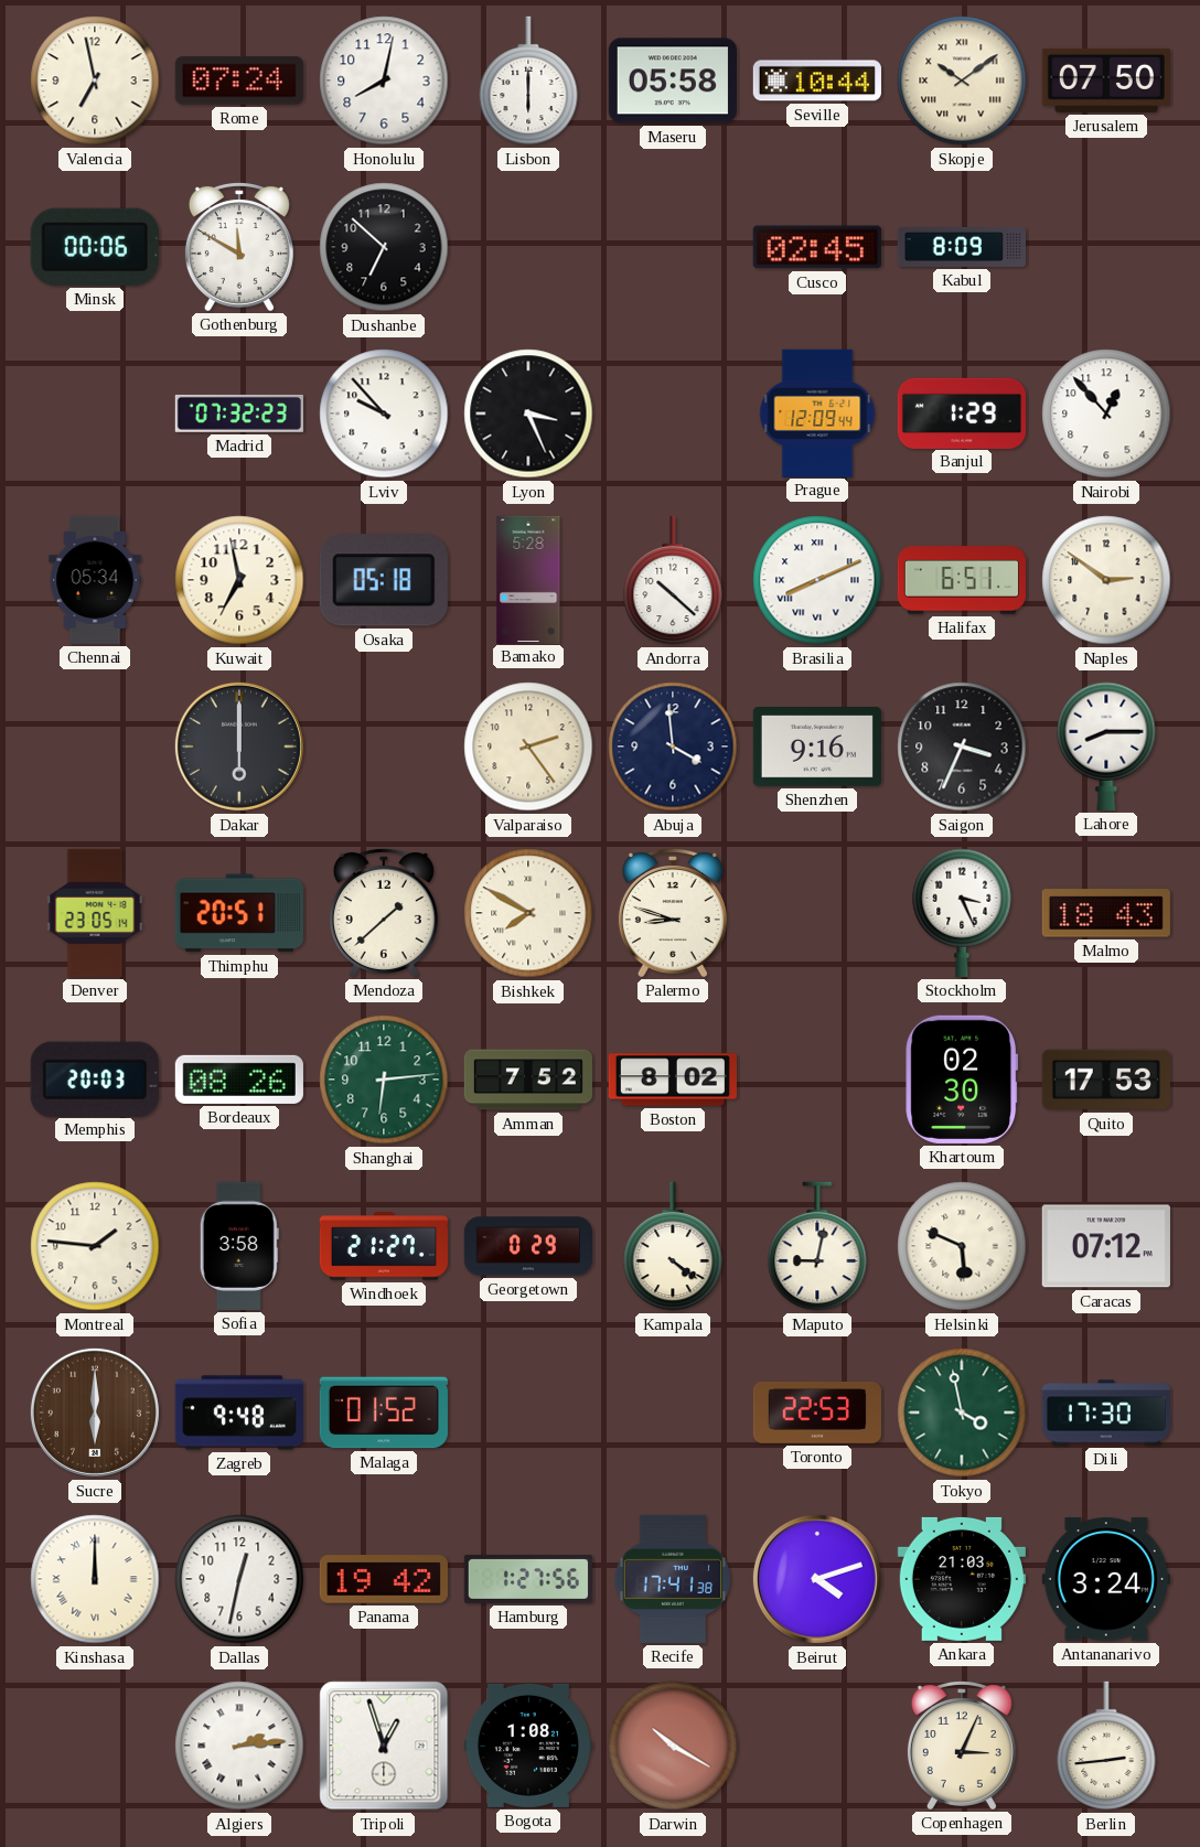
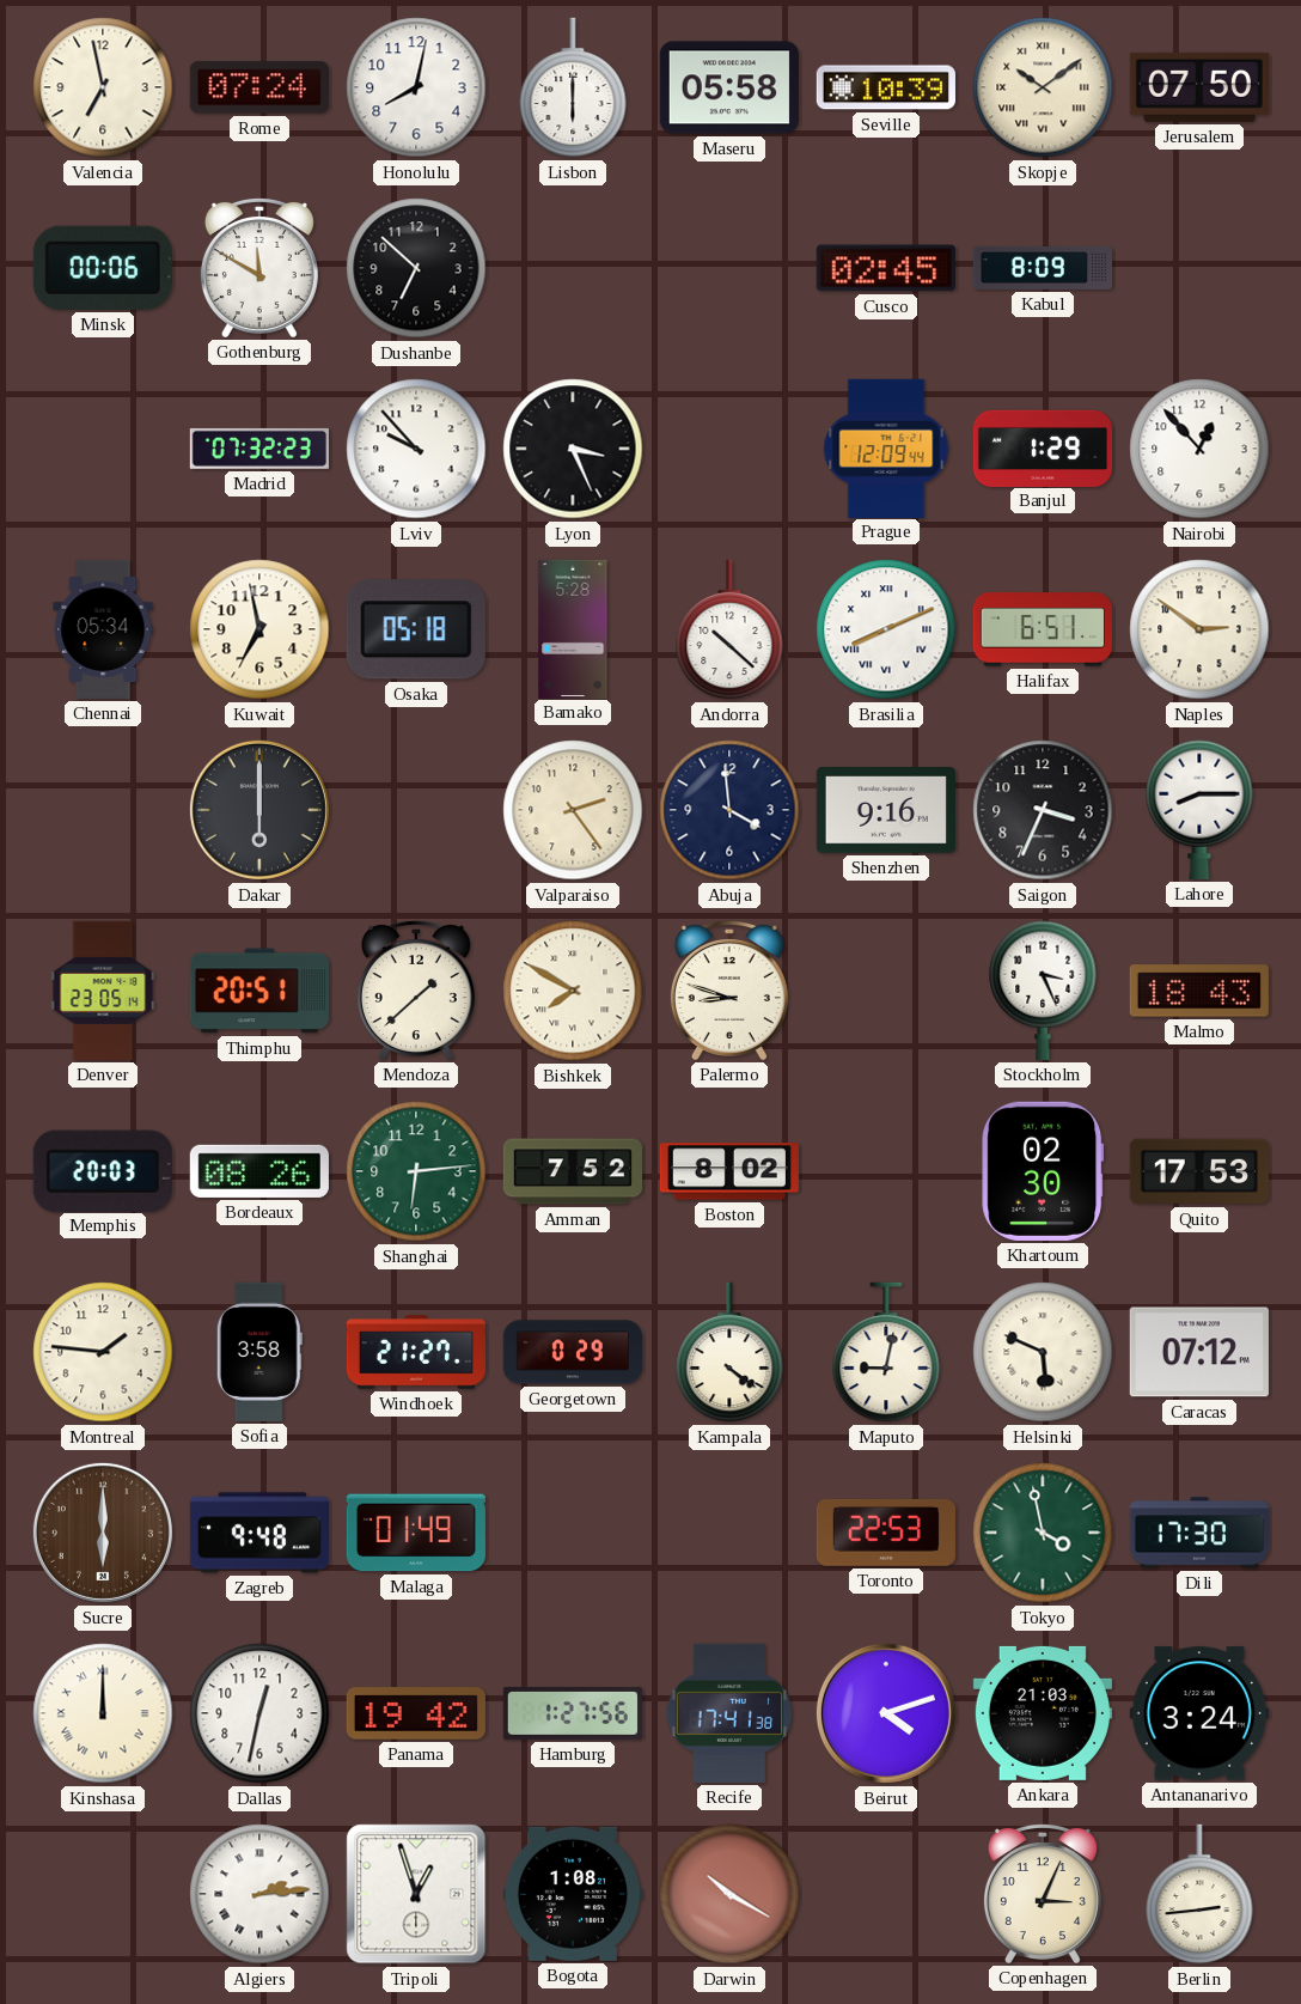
Seville: 10:44 -> 10:39
Malaga: 01:52 -> 01:49
